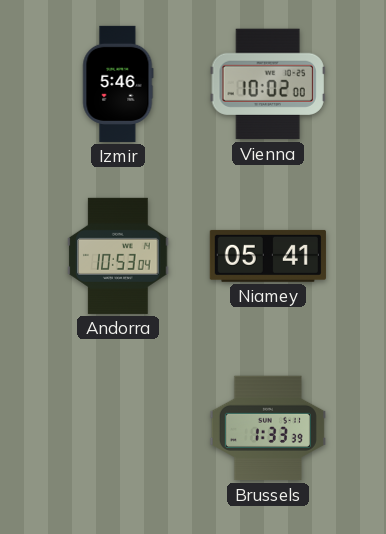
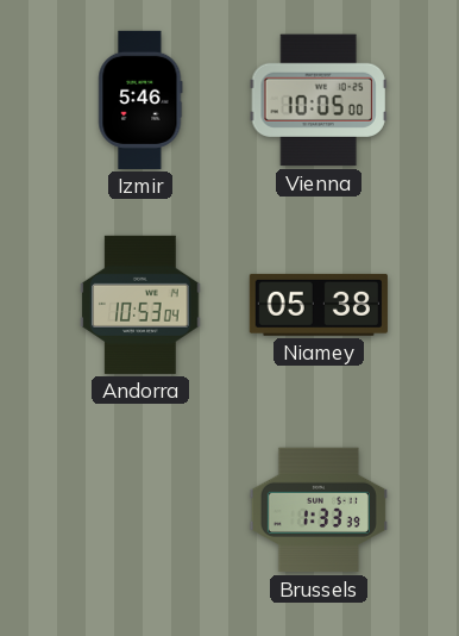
Vienna: 10:02 -> 10:05
Niamey: 05:41 -> 05:38
